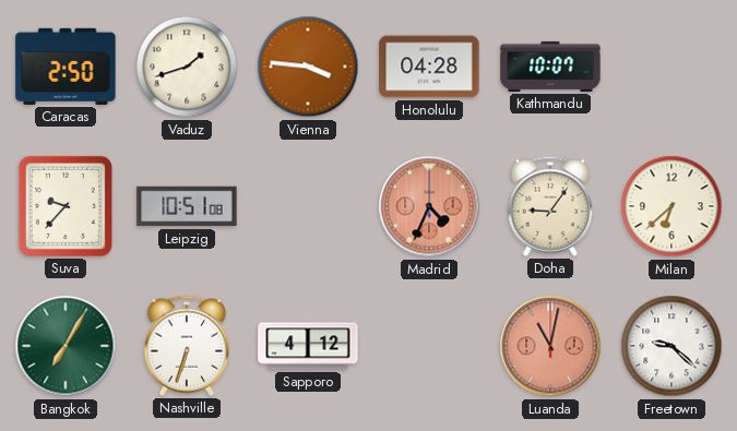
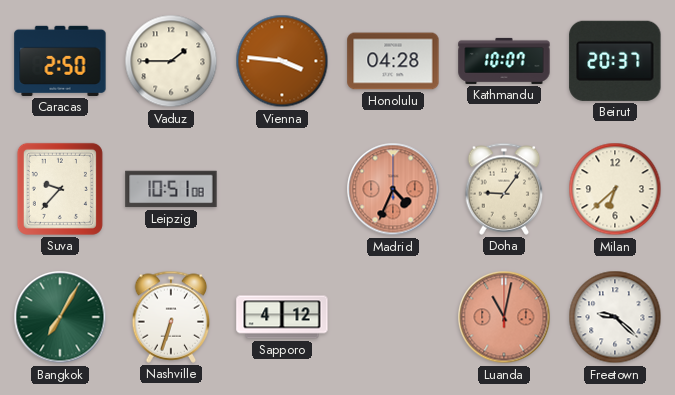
Vaduz: 1:42 -> 1:45
Beirut: none -> 20:37
